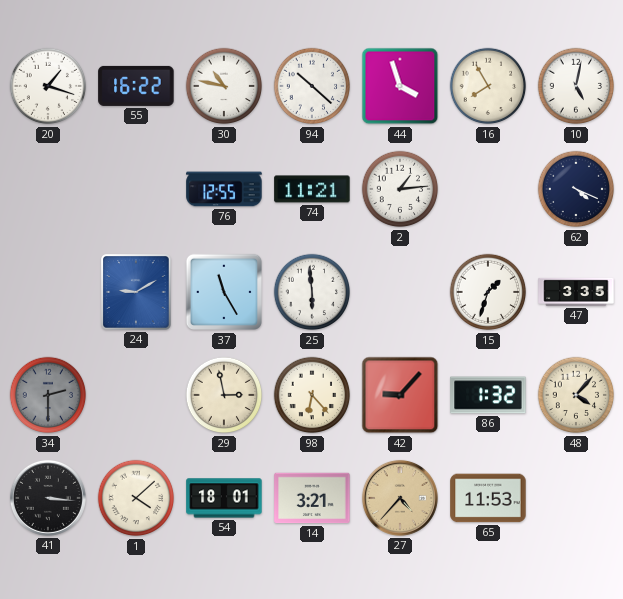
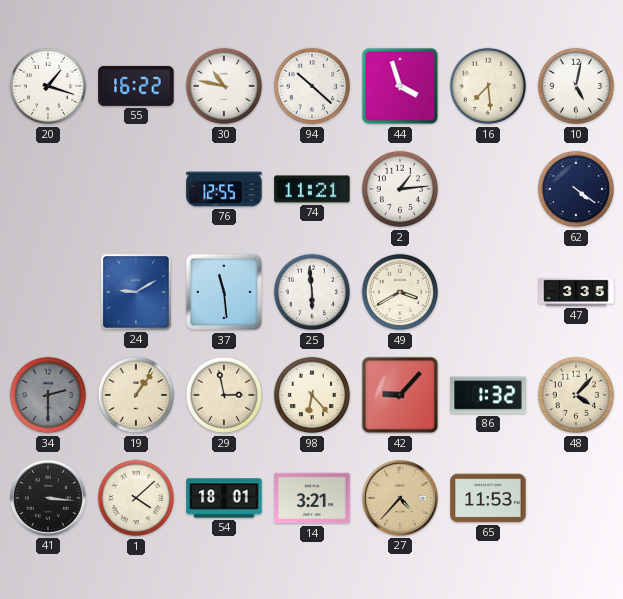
16: 7:55 -> 7:29
62: 4:19 -> 4:21
37: 11:25 -> 11:29
49: none -> 3:40
15: 1:33 -> none
19: none -> 1:06
